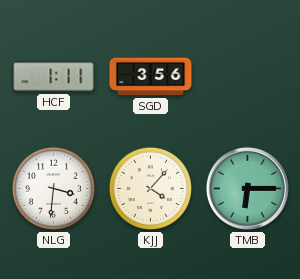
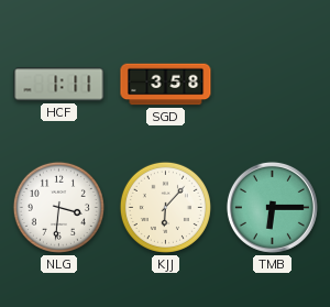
SGD: 3:56 -> 3:58
KJJ: 4:07 -> 6:07
